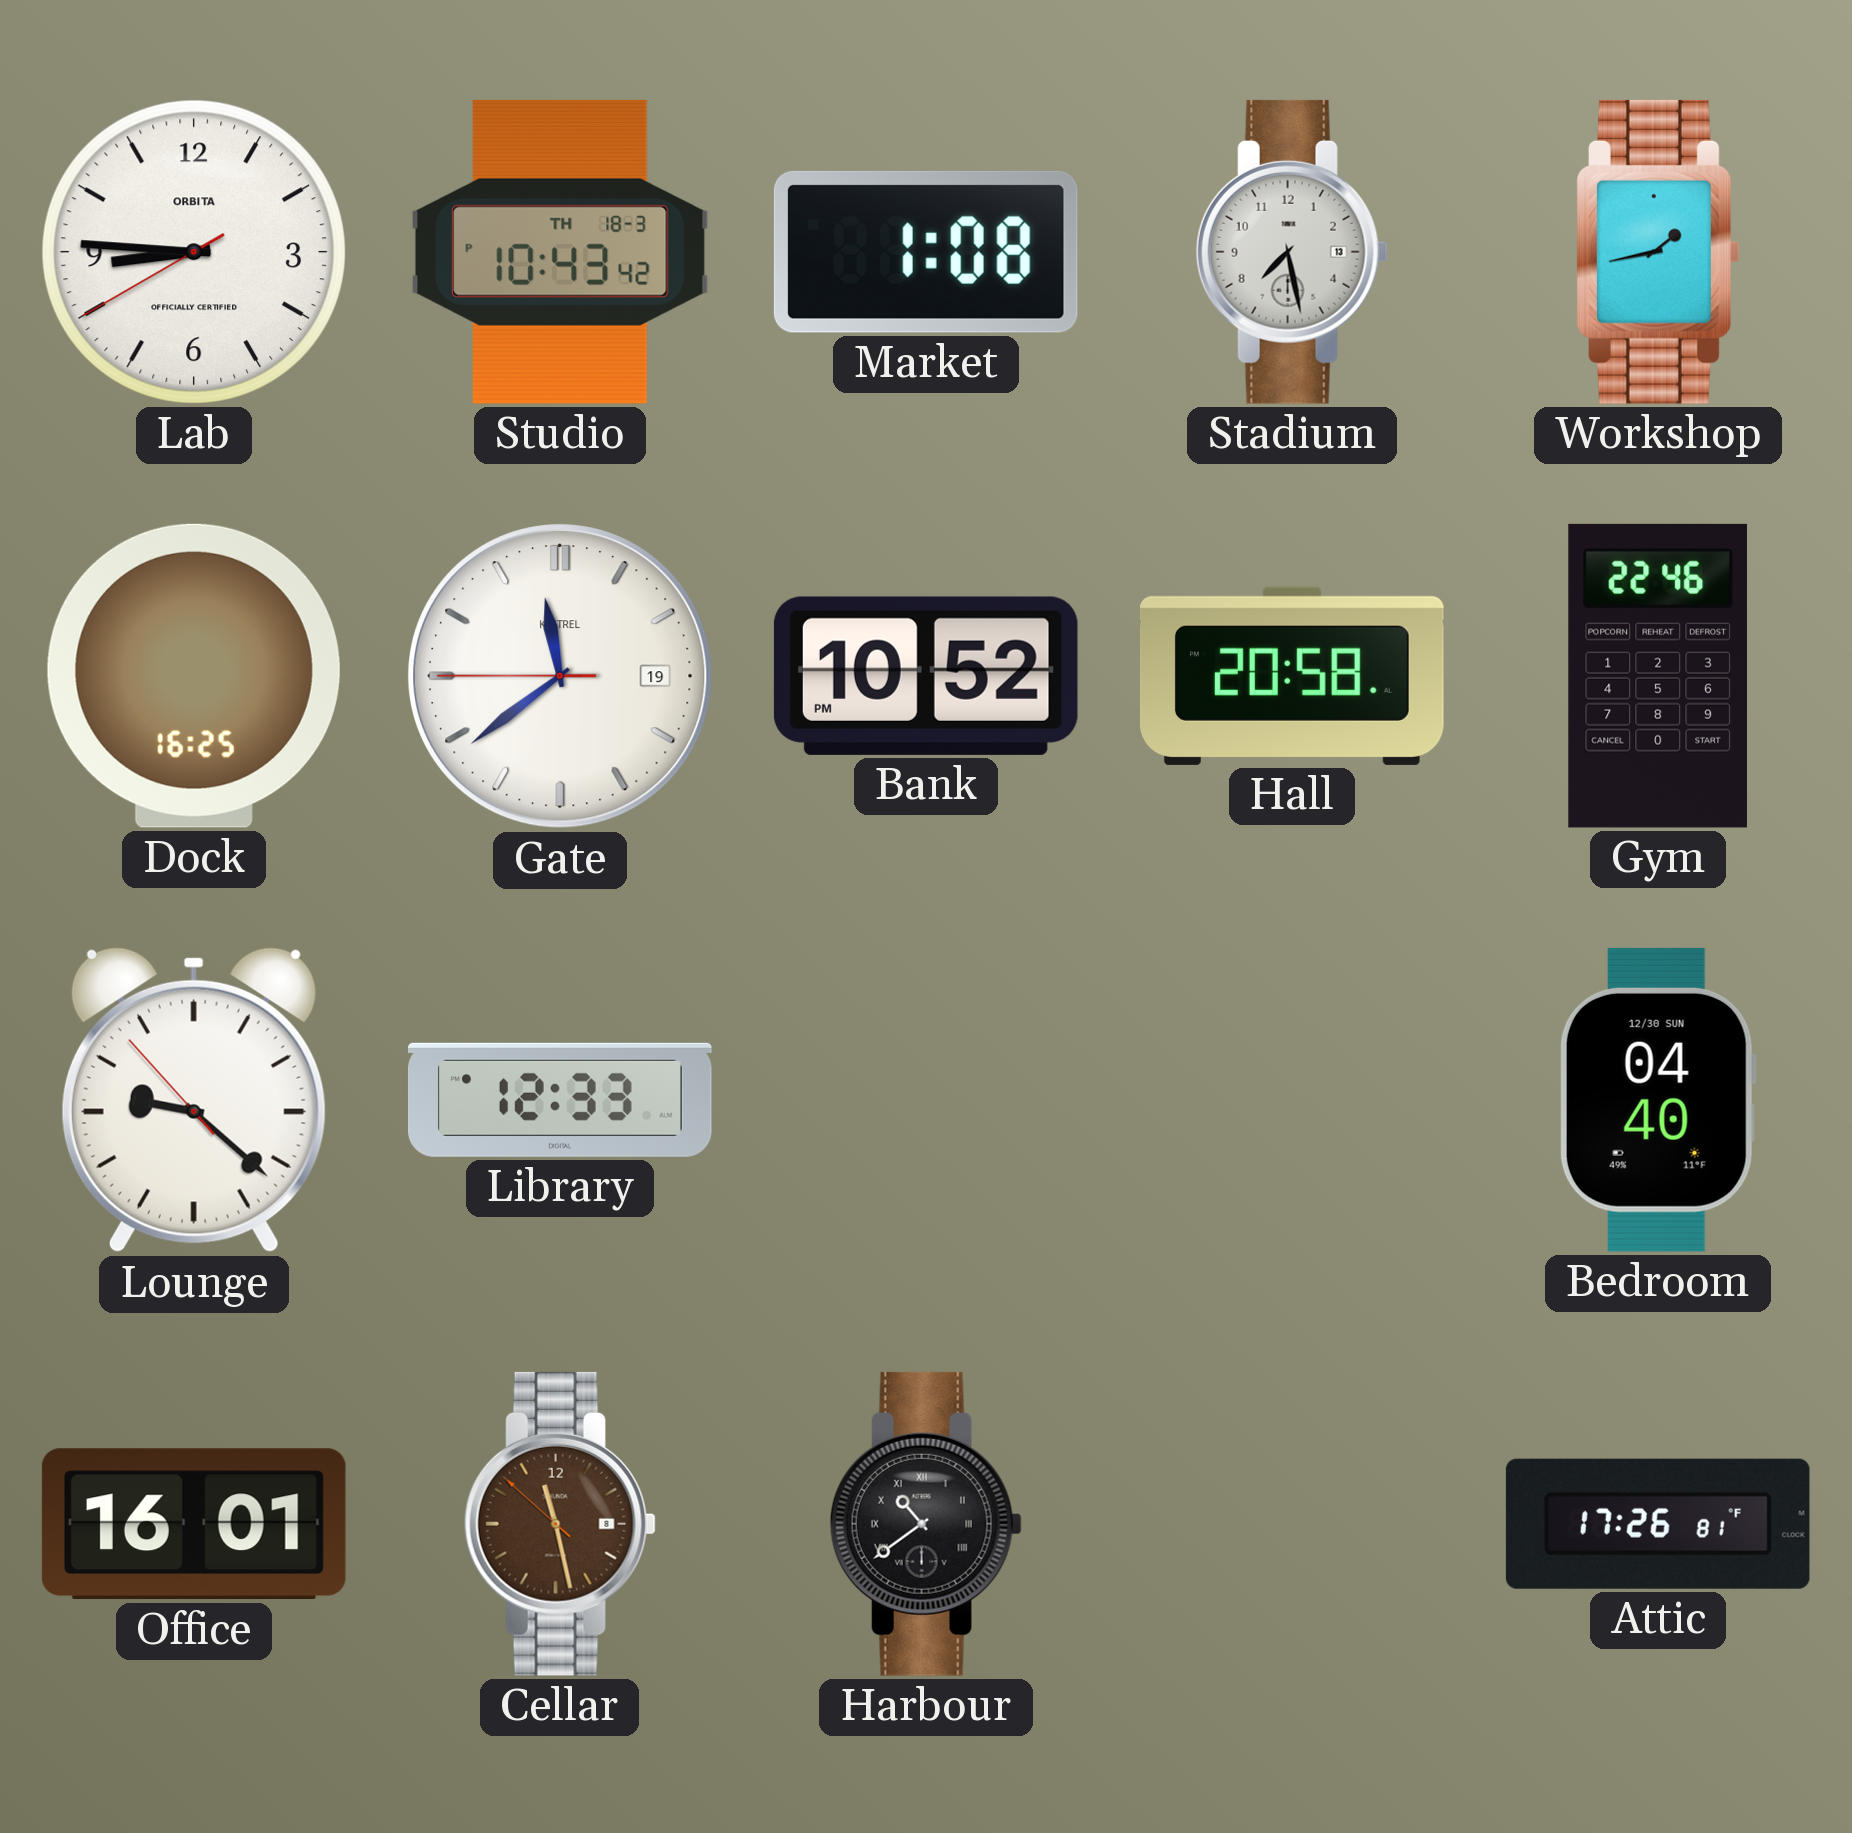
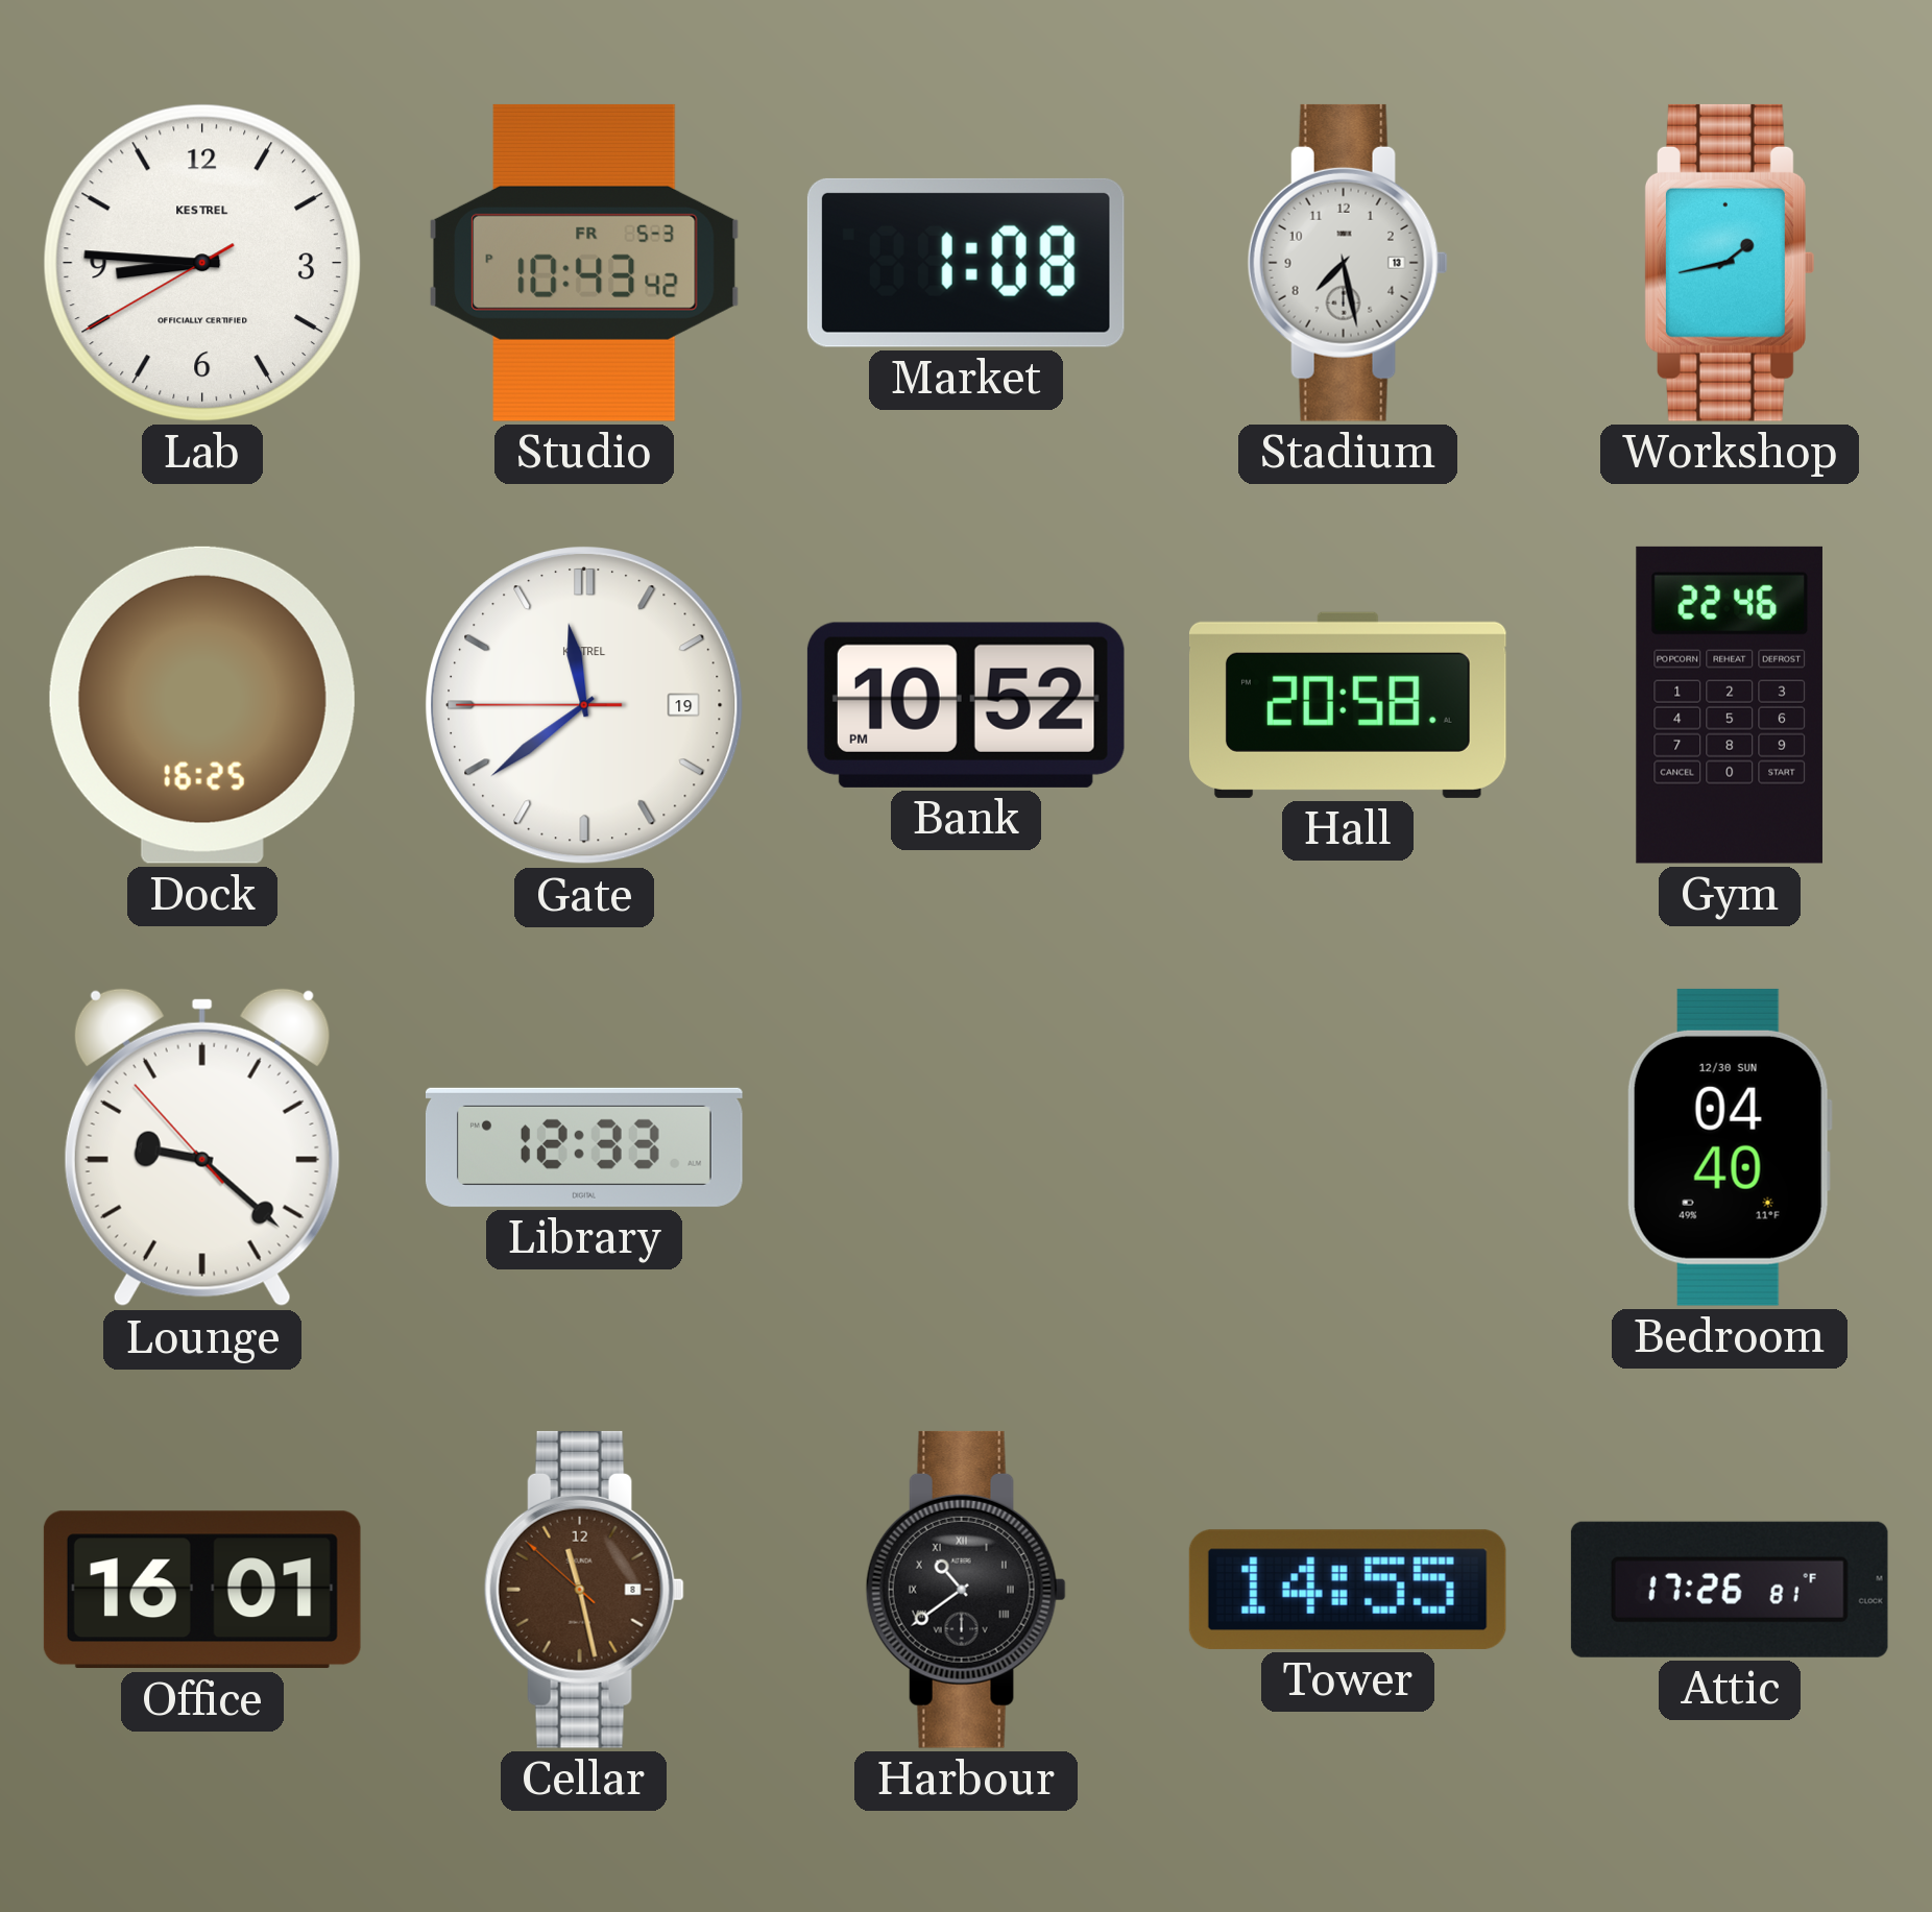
Lab brand: ORBITA -> KESTREL
Studio date: TH 18-3 -> FR 5-3
Tower: none -> 14:55
